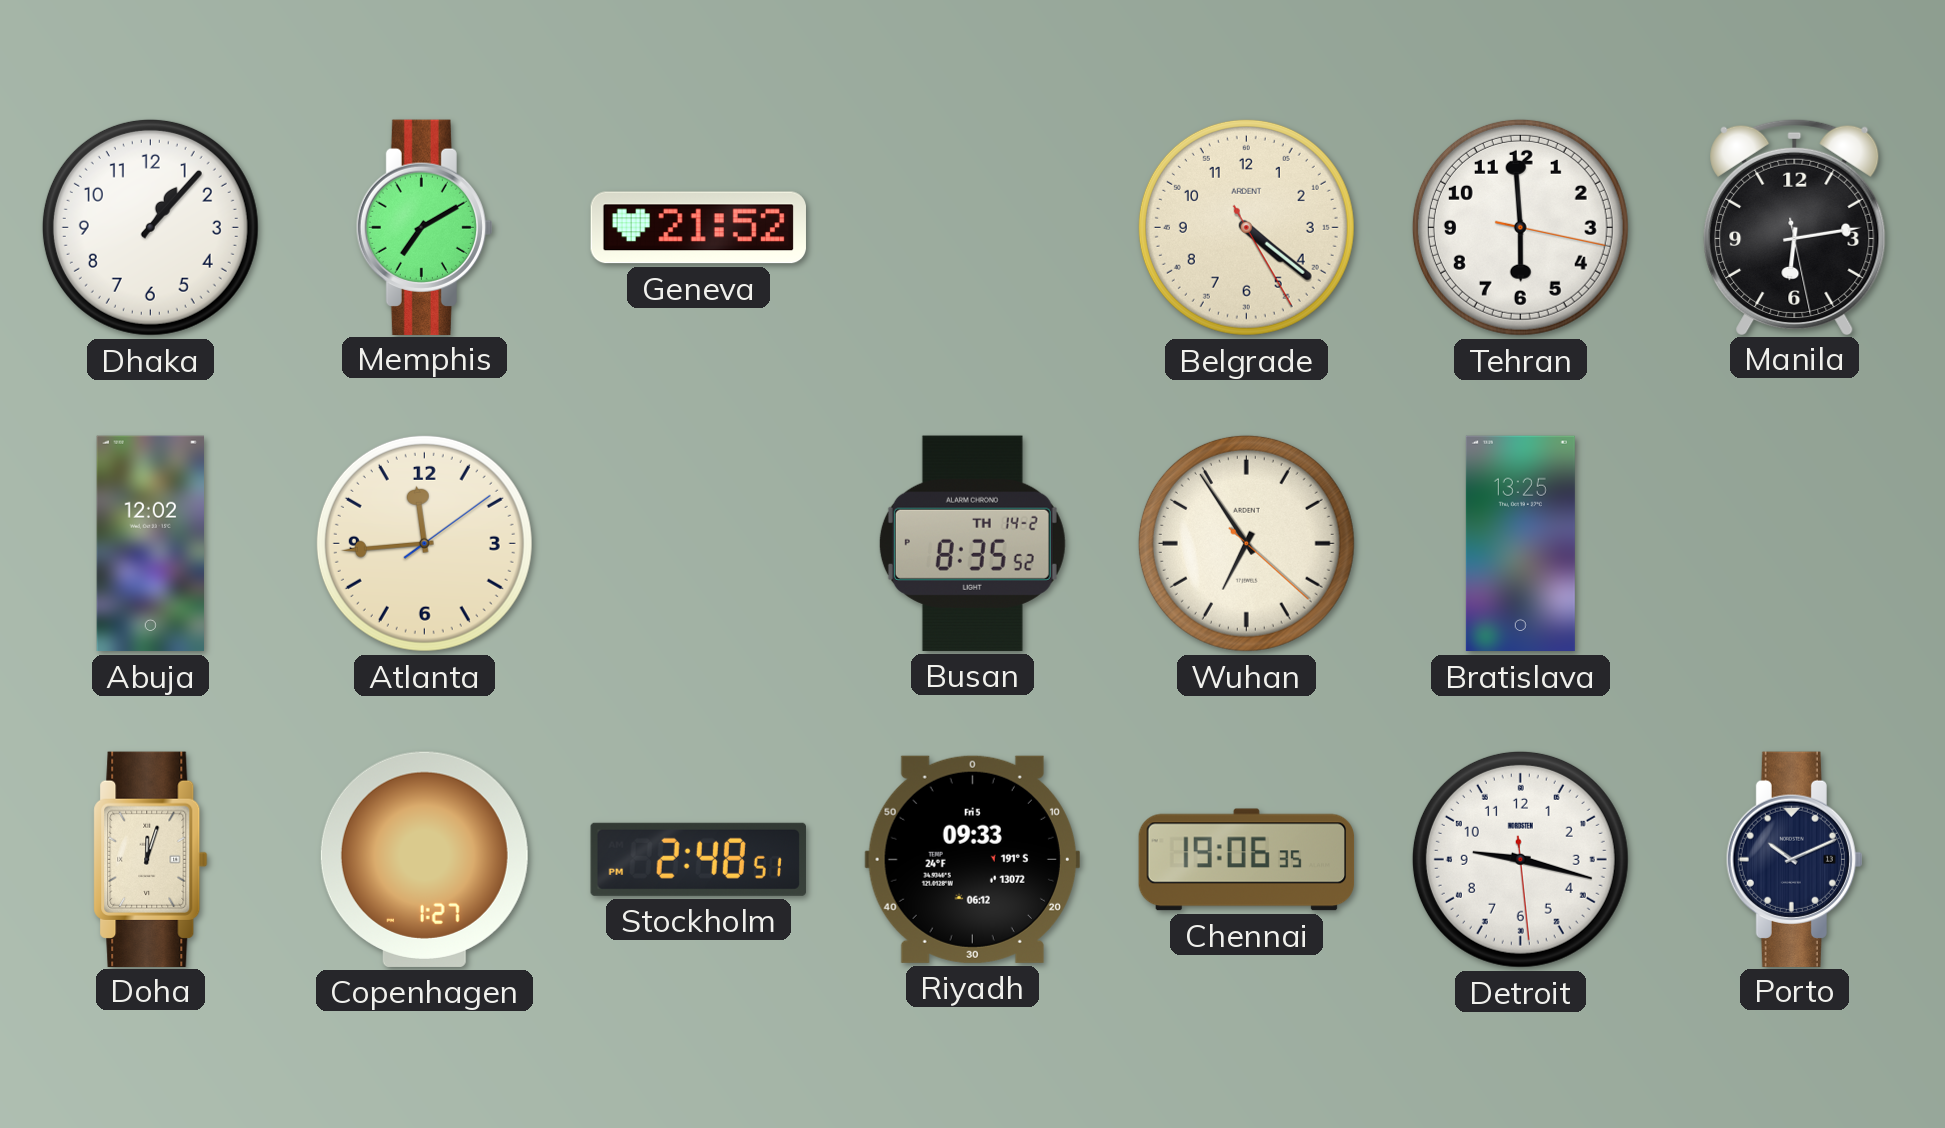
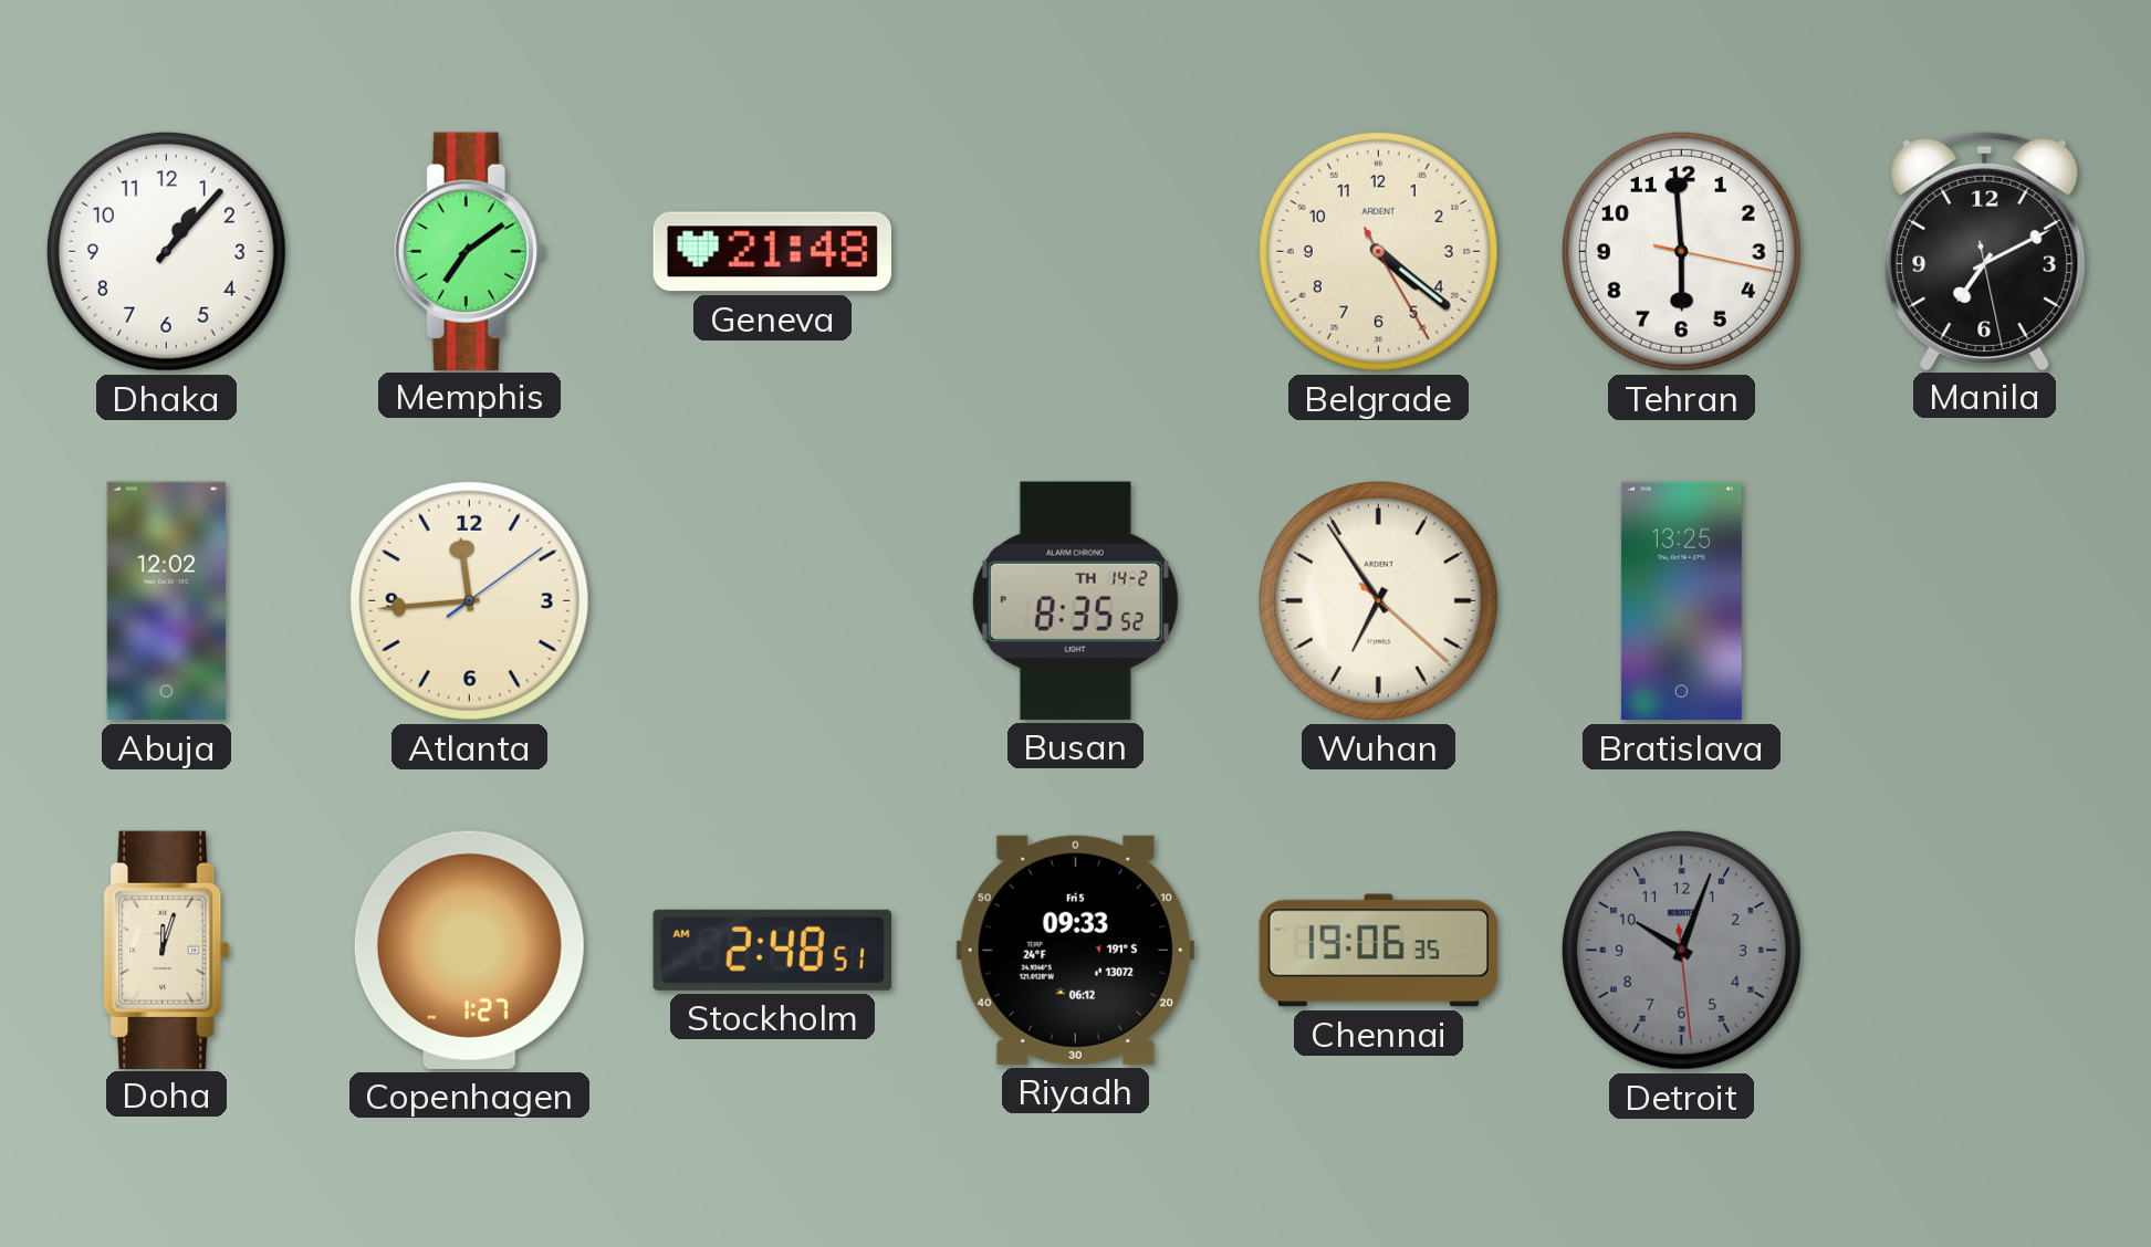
Memphis: 7:10 -> 7:09
Geneva: 21:52 -> 21:48
Manila: 6:13 -> 7:10
Stockholm: 2:48:51 PM -> 2:48:51 AM
Detroit: 9:17 -> 10:03
Detroit dial: white -> grey
Porto: 10:11 -> none
